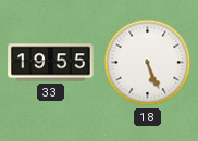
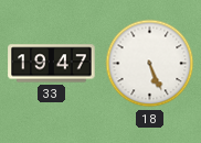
33: 19:55 -> 19:47
